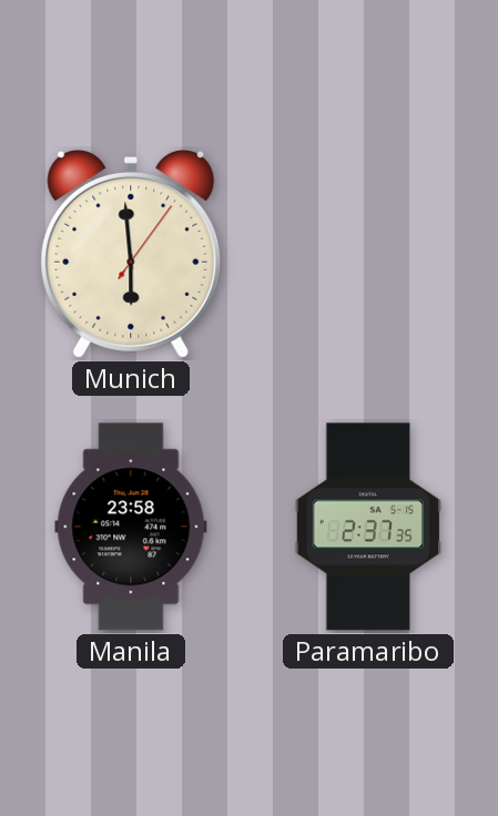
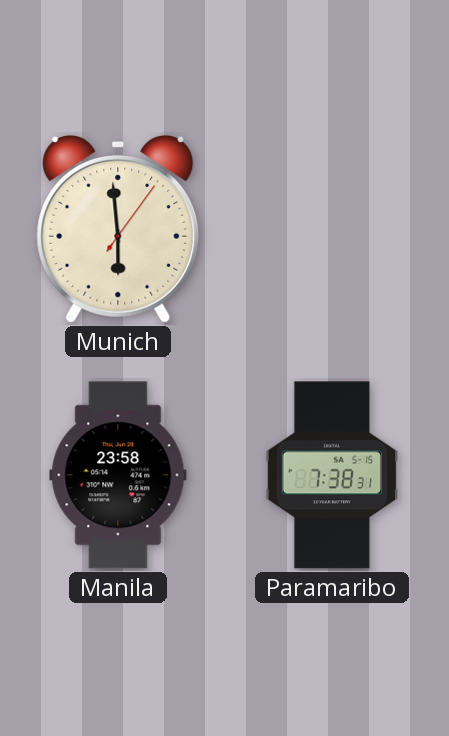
Paramaribo: 2:37 -> 7:38
